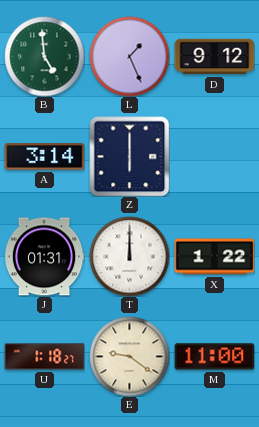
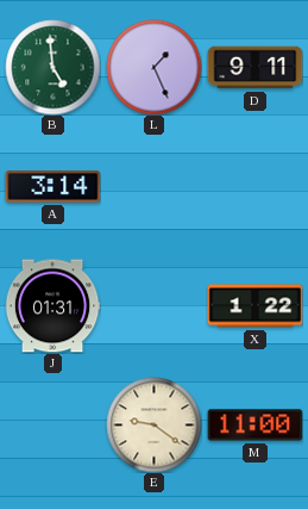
D: 9:12 -> 9:11
Z: 6:00 -> none
T: 12:00 -> none
U: 1:18 -> none
